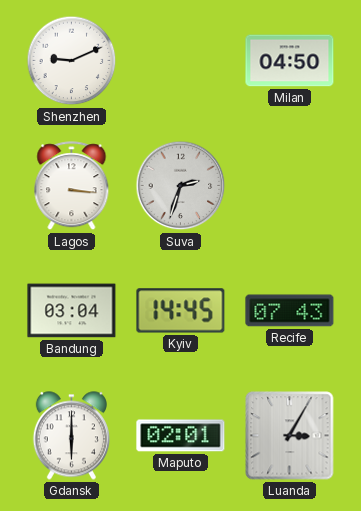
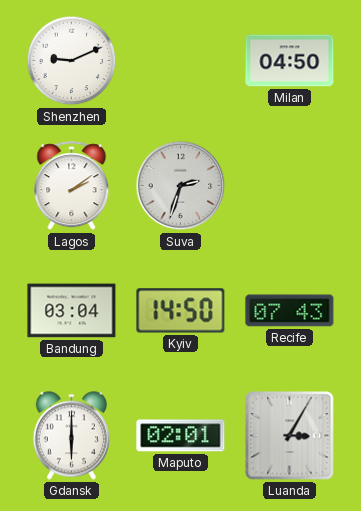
Lagos: 3:16 -> 2:09
Kyiv: 14:45 -> 14:50
